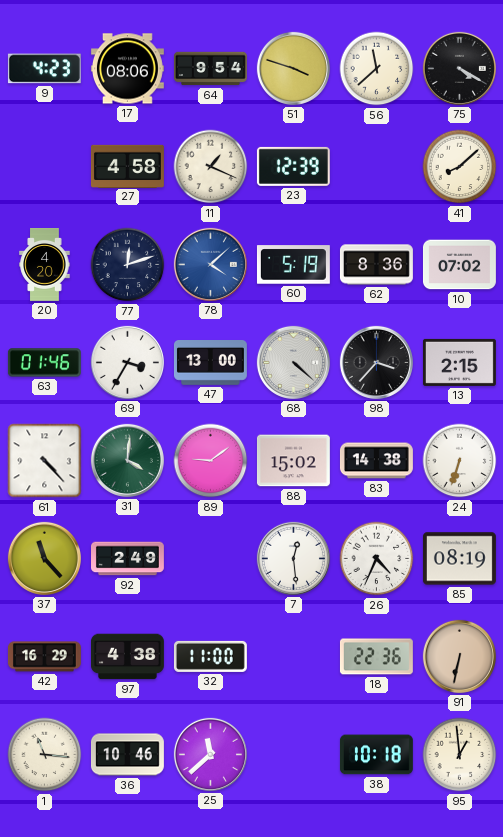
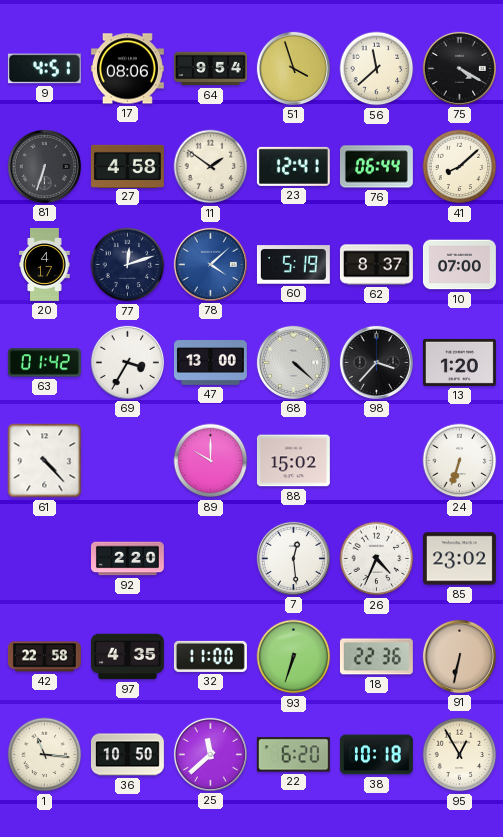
9: 4:23 -> 4:51
51: 3:48 -> 3:57
81: none -> 6:33
11: 1:19 -> 1:51
23: 12:39 -> 12:41
76: none -> 06:44
20: 4:20 -> 4:17
62: 8:36 -> 8:37
10: 07:02 -> 07:00
63: 01:46 -> 01:42
13: 2:15 -> 1:20
31: 4:01 -> none
89: 9:09 -> 10:00
83: 14:38 -> none
37: 11:23 -> none
92: 2:49 -> 2:20
85: 08:19 -> 23:02
42: 16:29 -> 22:58
97: 4:38 -> 4:35
93: none -> 6:33
36: 10:46 -> 10:50
22: none -> 6:20
95: 12:59 -> 12:55
